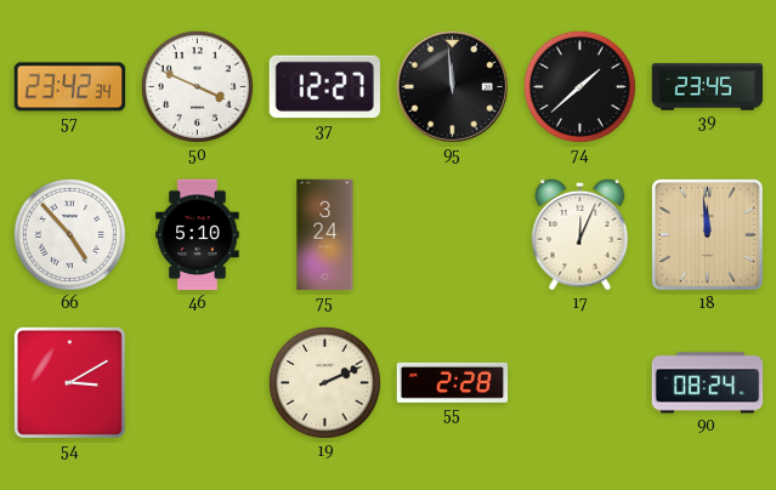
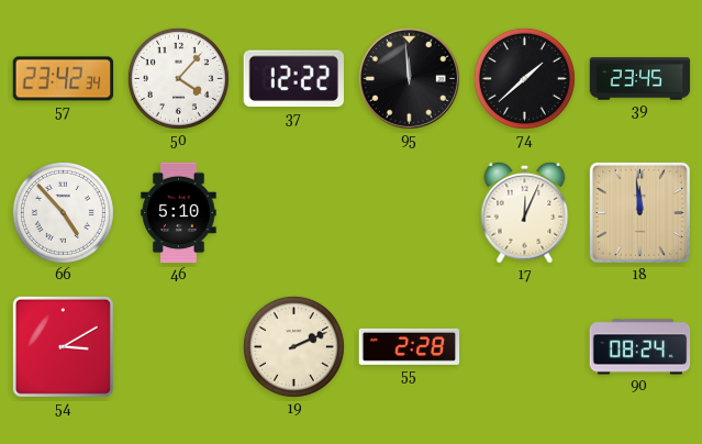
50: 3:49 -> 4:07
37: 12:27 -> 12:22
75: 3:24 -> none
